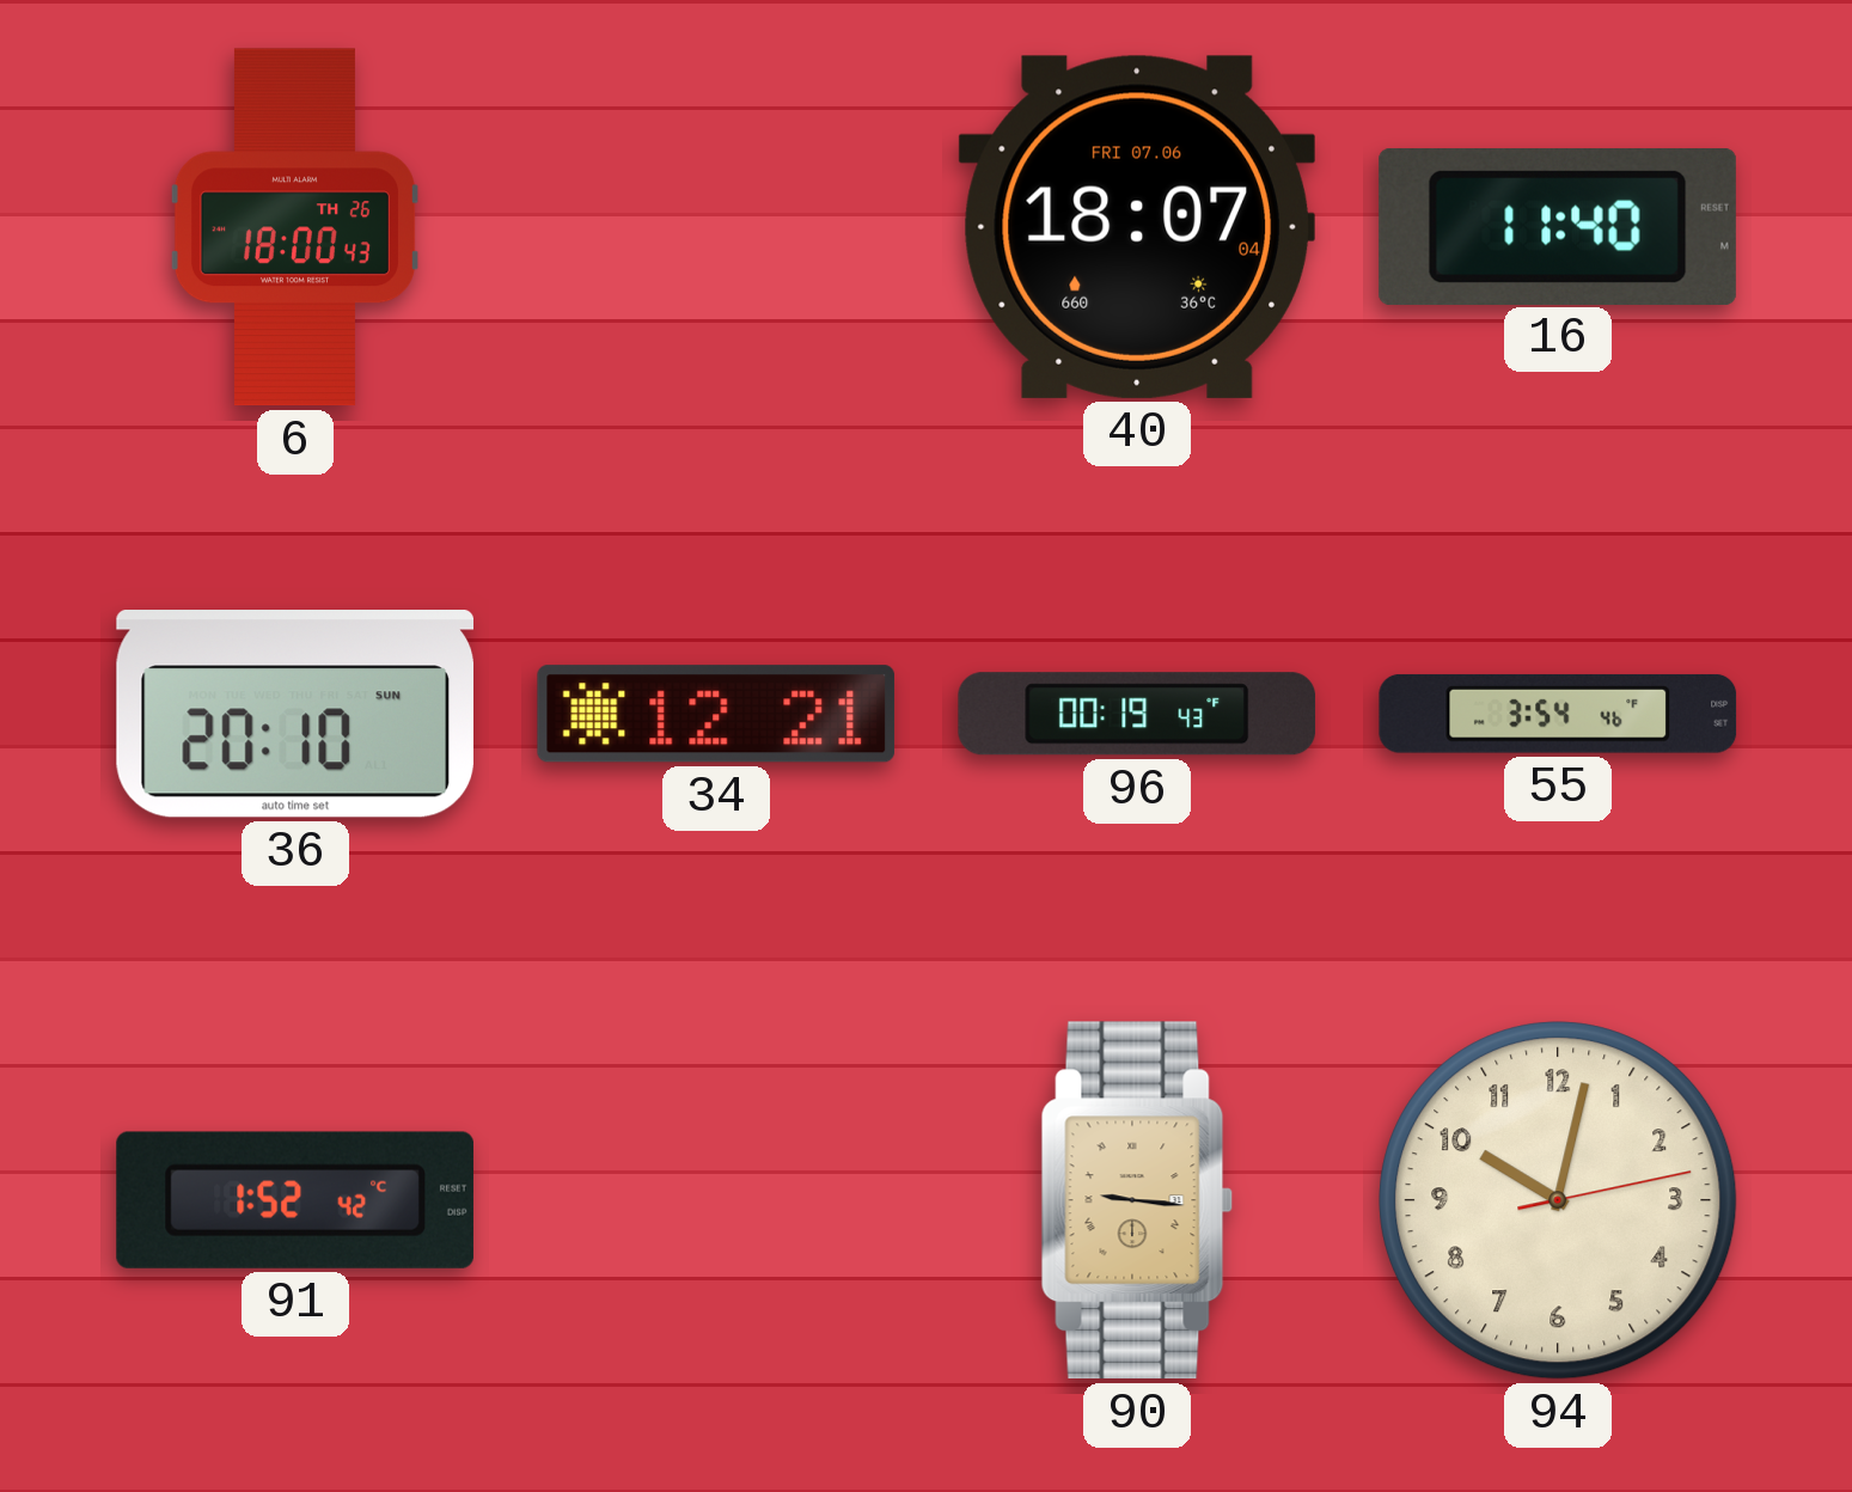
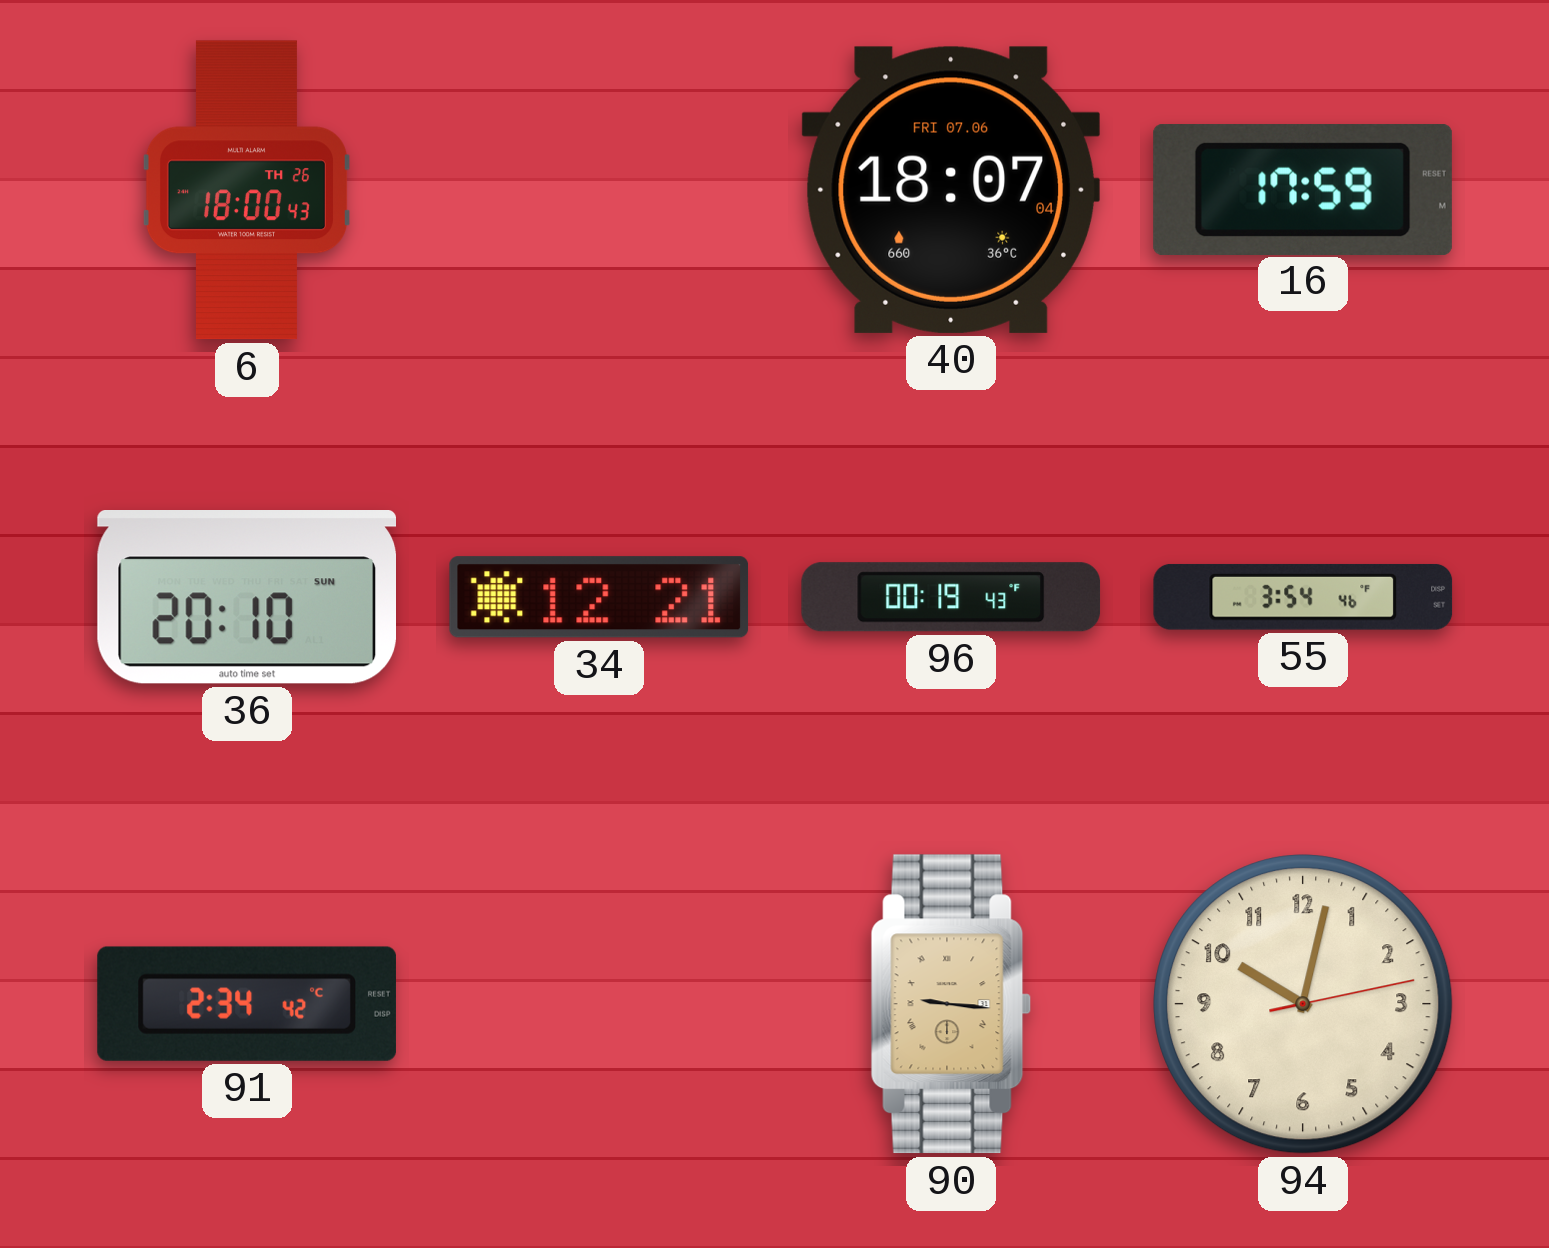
16: 11:40 -> 17:59
91: 1:52 -> 2:34
